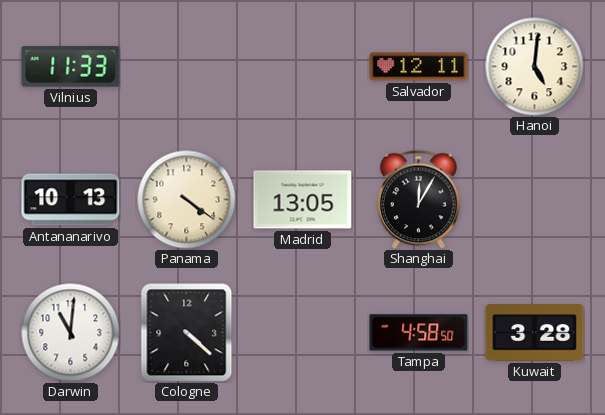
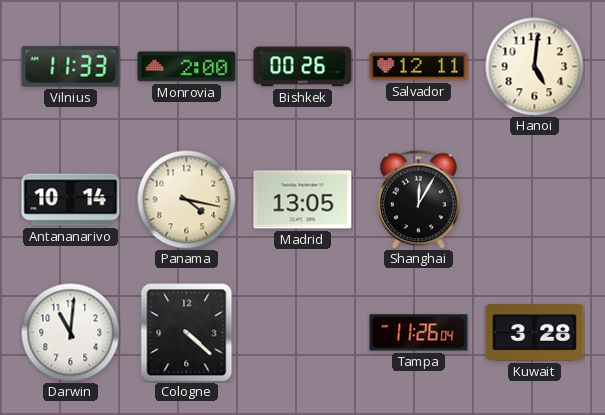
Monrovia: none -> 2:00
Bishkek: none -> 00:26
Antananarivo: 10:13 -> 10:14
Panama: 4:21 -> 4:17
Tampa: 4:58 -> 11:26
